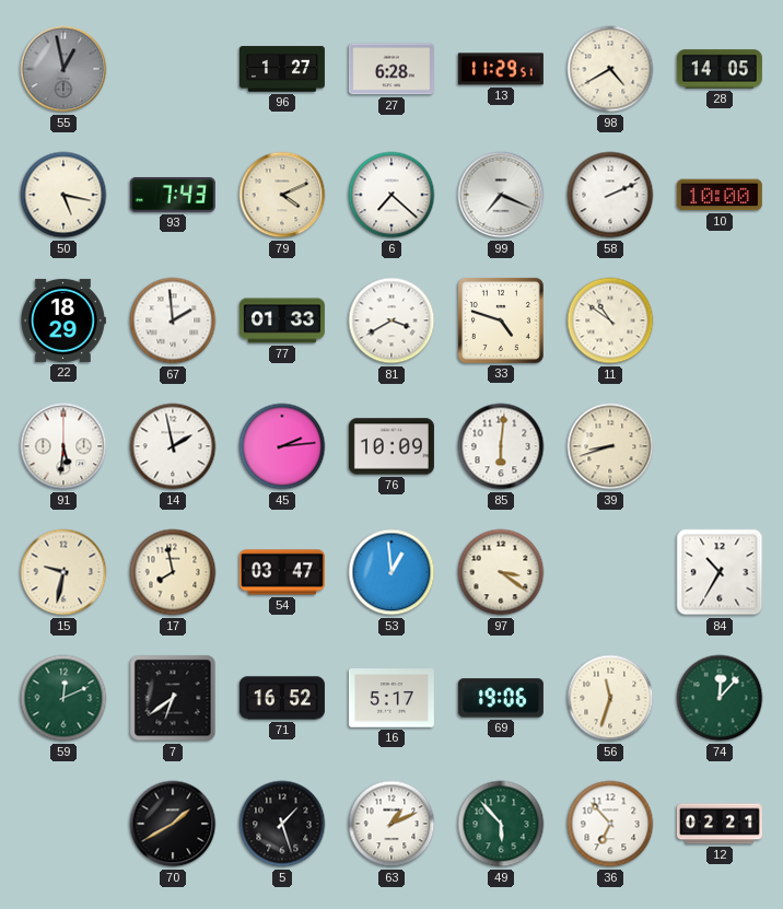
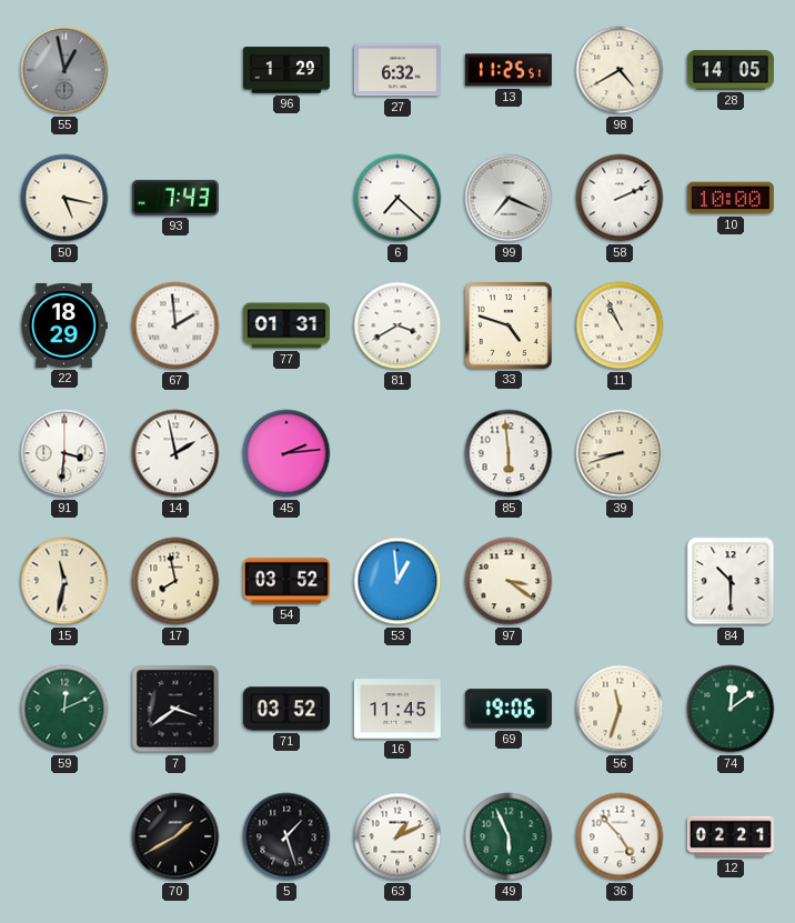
96: 1:27 -> 1:29
27: 6:28 -> 6:32
13: 11:29 -> 11:25
79: 4:11 -> none
77: 01:33 -> 01:31
11: 10:51 -> 10:56
91: 5:31 -> 3:31
76: 10:09 -> none
85: 6:01 -> 5:59
15: 9:32 -> 11:32
54: 03:47 -> 03:52
84: 10:35 -> 10:30
7: 6:39 -> 3:39
71: 16:52 -> 03:52
16: 5:17 -> 11:45
74: 12:07 -> 12:09
49: 5:53 -> 5:56
36: 6:53 -> 4:53
